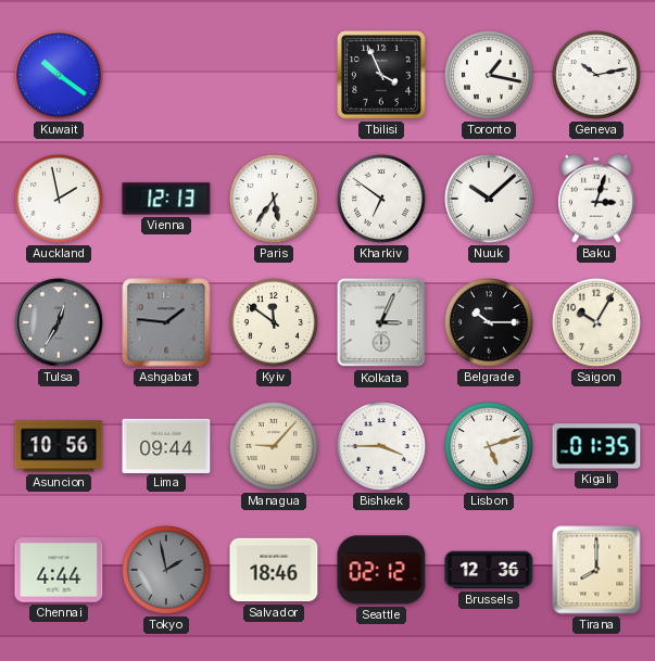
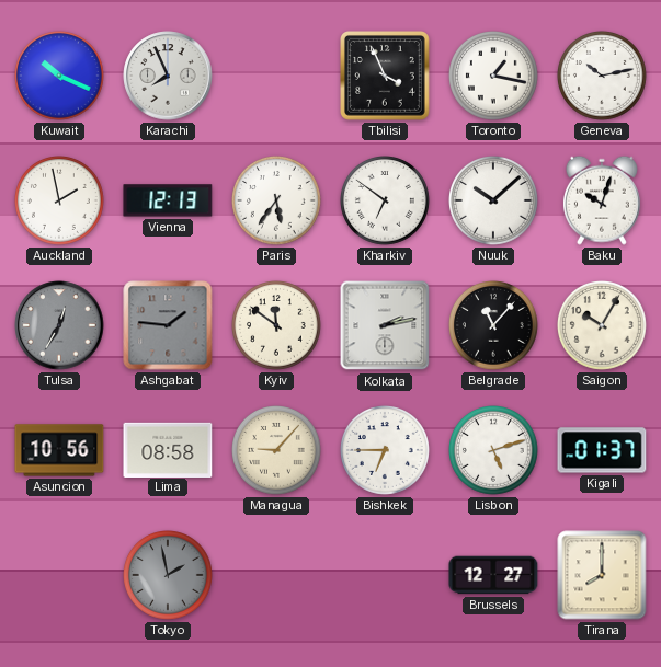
Kuwait: 10:21 -> 10:19
Karachi: none -> 7:56
Baku: 3:03 -> 10:03
Kolkata: 3:04 -> 2:13
Belgrade: 10:15 -> 11:07
Lima: 09:44 -> 08:58
Bishkek: 3:45 -> 6:45
Kigali: 01:35 -> 01:37
Chennai: 4:44 -> none
Salvador: 18:46 -> none
Seattle: 02:12 -> none
Brussels: 12:36 -> 12:27
